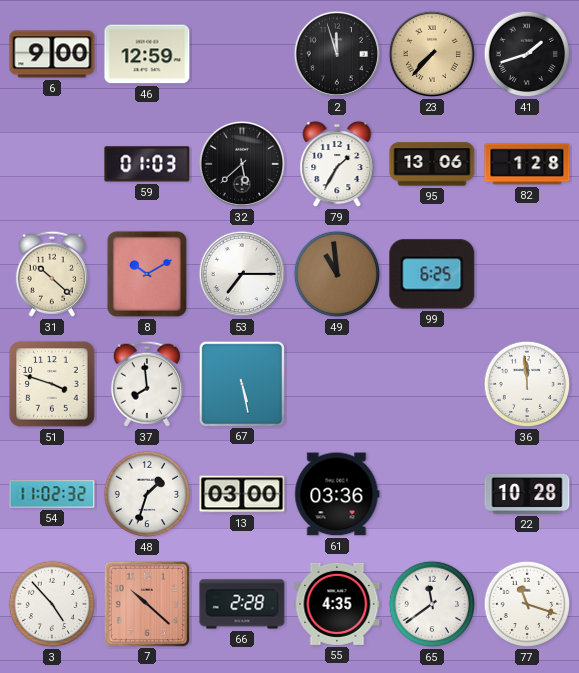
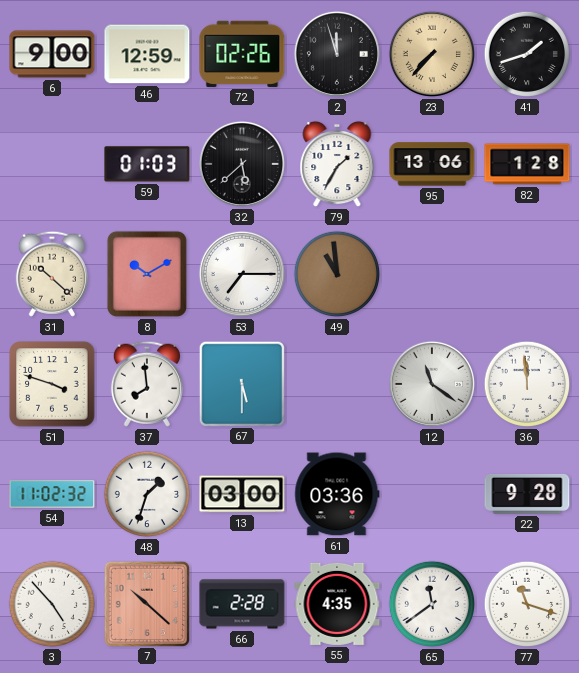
72: none -> 02:26
99: 6:25 -> none
67: 5:28 -> 5:30
12: none -> 11:21
22: 10:28 -> 9:28
